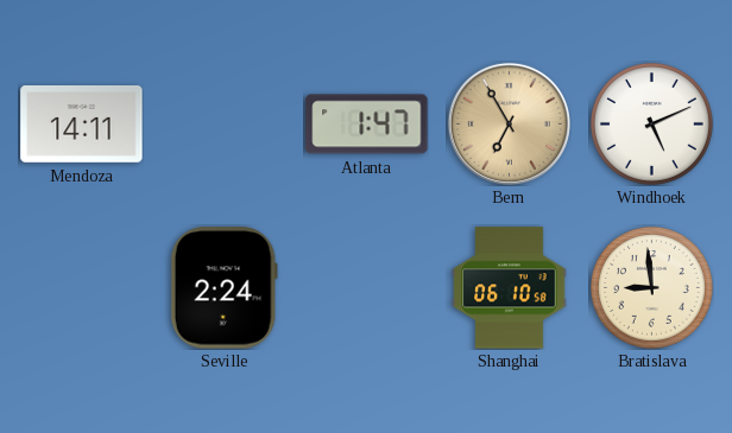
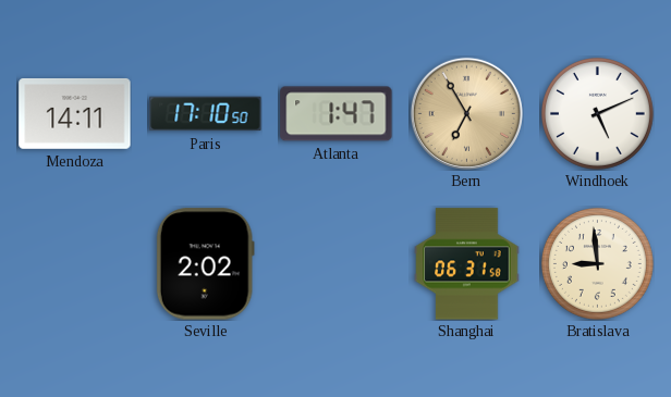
Paris: none -> 17:10
Seville: 2:24 -> 2:02
Shanghai: 06:10 -> 06:31
